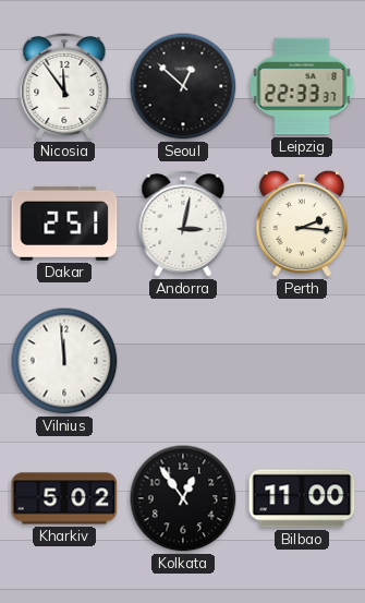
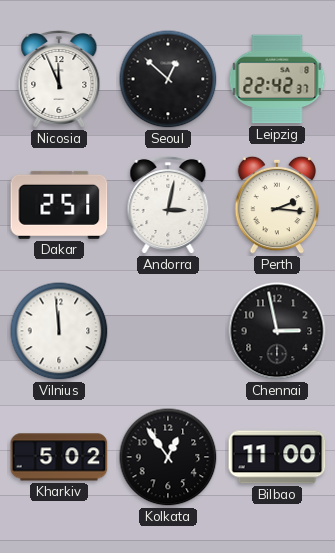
Nicosia: 11:54 -> 11:56
Leipzig: 22:33 -> 22:42
Chennai: none -> 2:58
